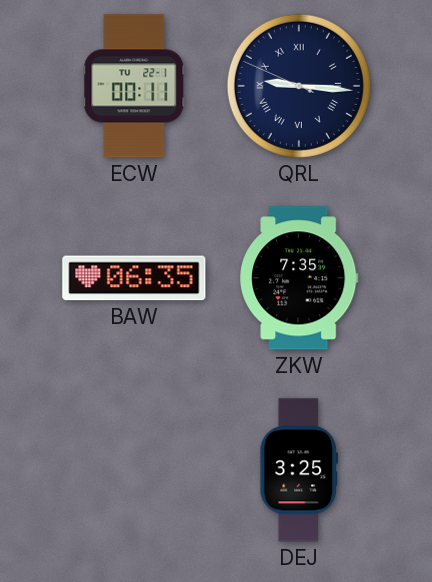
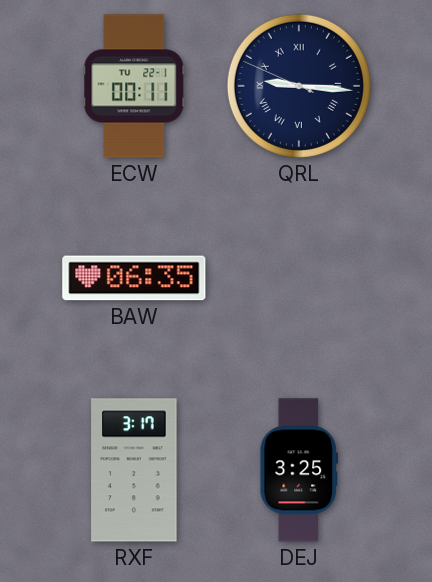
ZKW: 7:35 -> none
RXF: none -> 3:17
